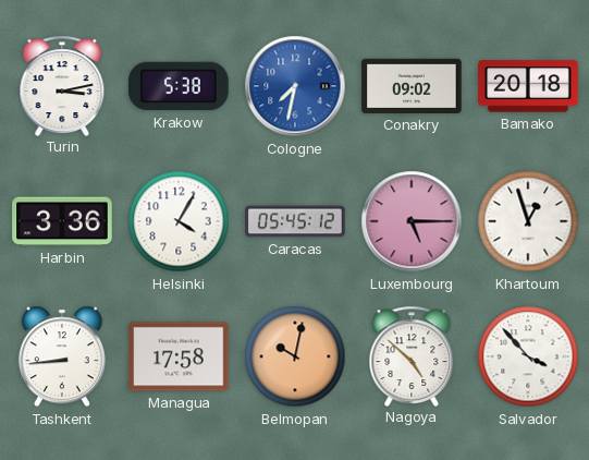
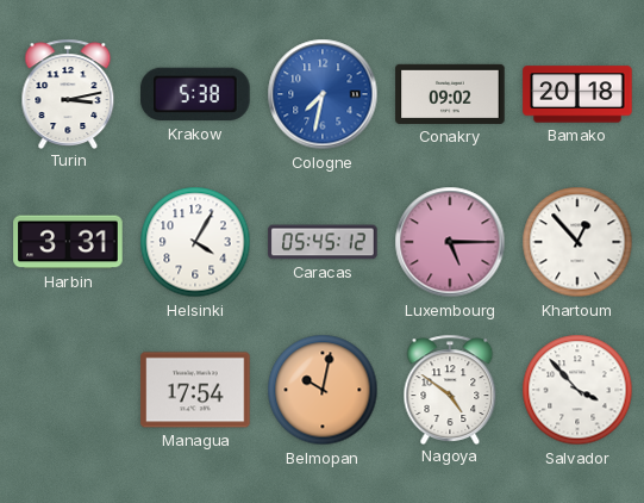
Harbin: 3:36 -> 3:31
Khartoum: 12:57 -> 12:53
Tashkent: 8:44 -> none
Managua: 17:58 -> 17:54
Nagoya: 4:52 -> 4:51
